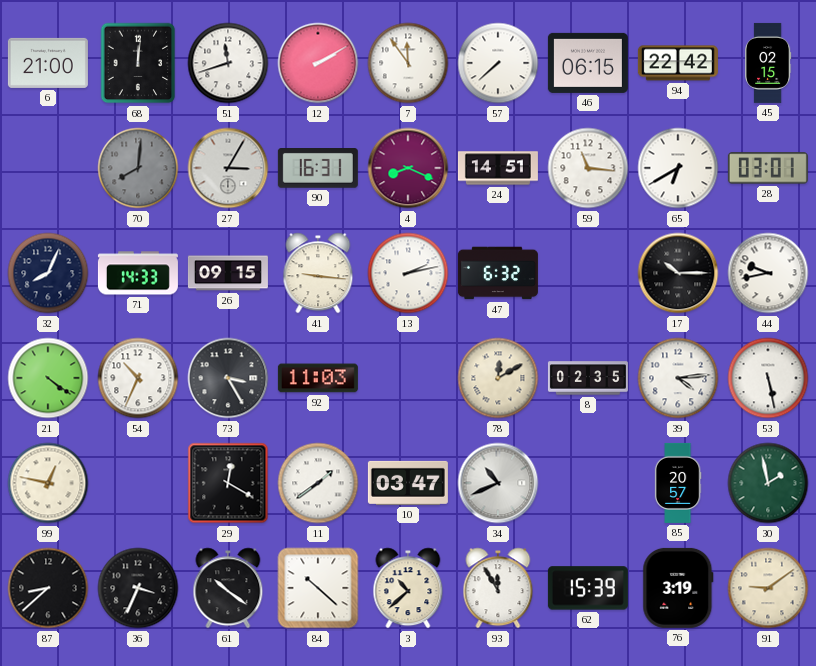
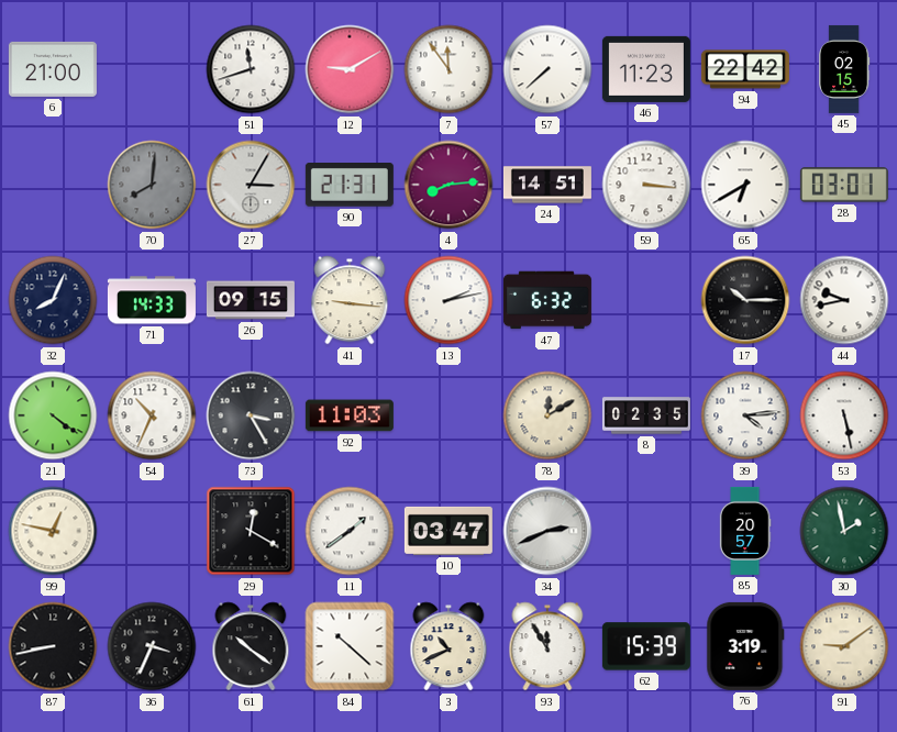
68: 12:01 -> none
12: 2:10 -> 9:10
46: 06:15 -> 11:23
90: 16:31 -> 21:31
4: 8:19 -> 8:14
59: 11:16 -> 3:16
34: 10:41 -> 2:41
87: 8:38 -> 8:43
3: 10:38 -> 10:41
